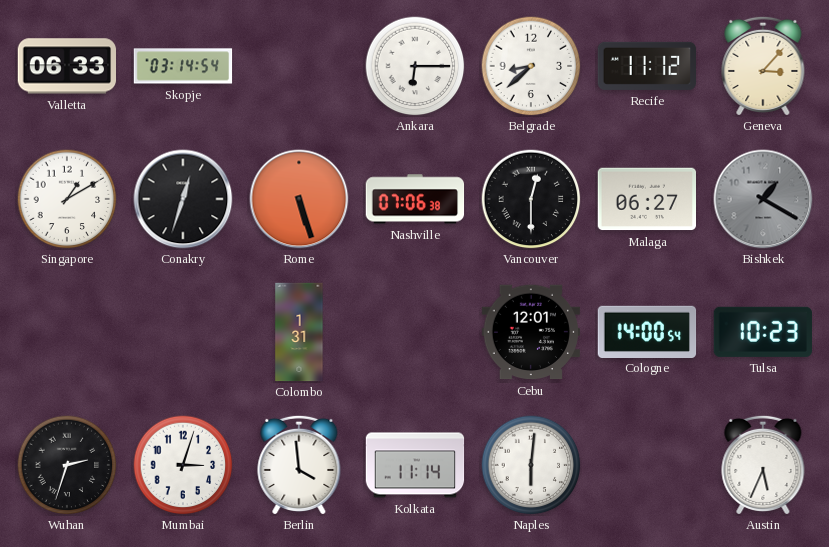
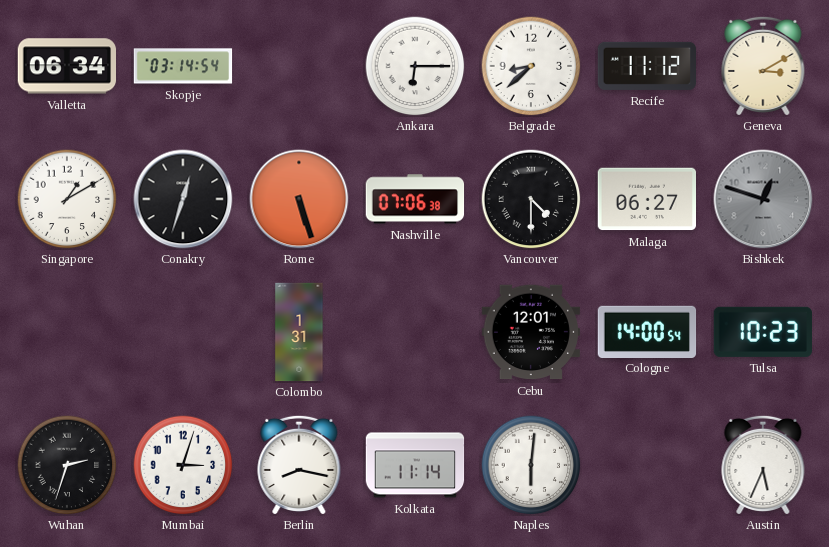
Valletta: 06:33 -> 06:34
Geneva: 3:07 -> 3:10
Vancouver: 12:30 -> 4:30
Bishkek: 1:20 -> 12:48
Berlin: 3:59 -> 8:17
